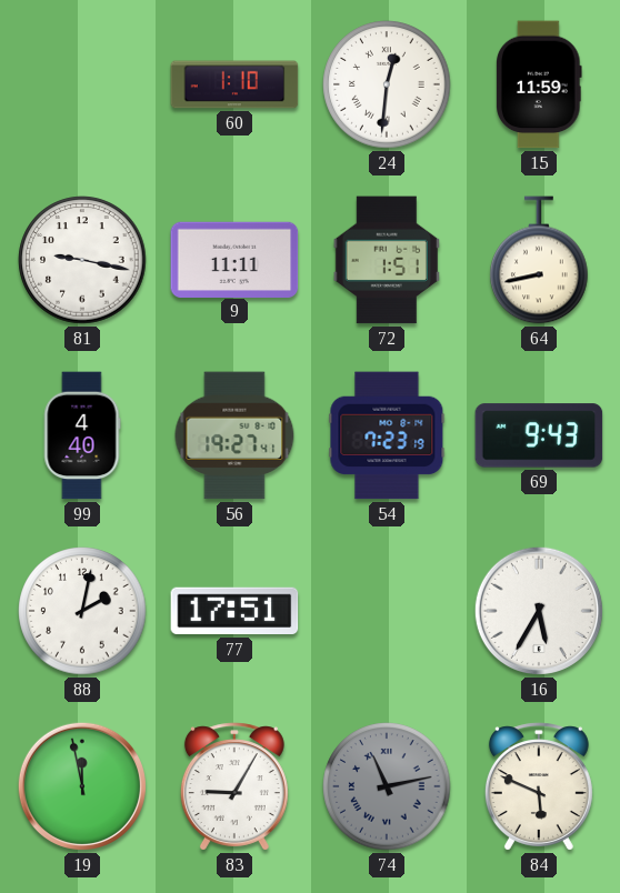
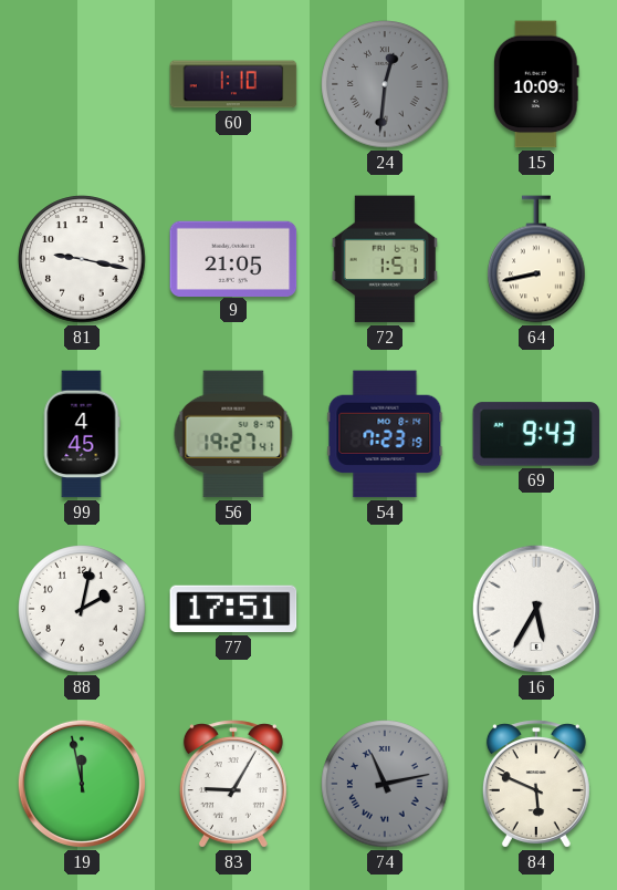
24 dial: white -> grey
15: 11:59 -> 10:09
9: 11:11 -> 21:05
99: 4:40 -> 4:45
